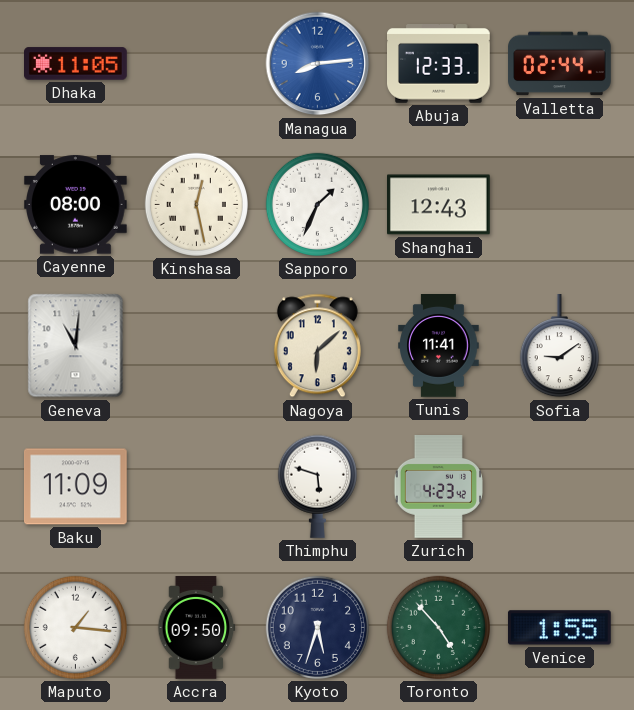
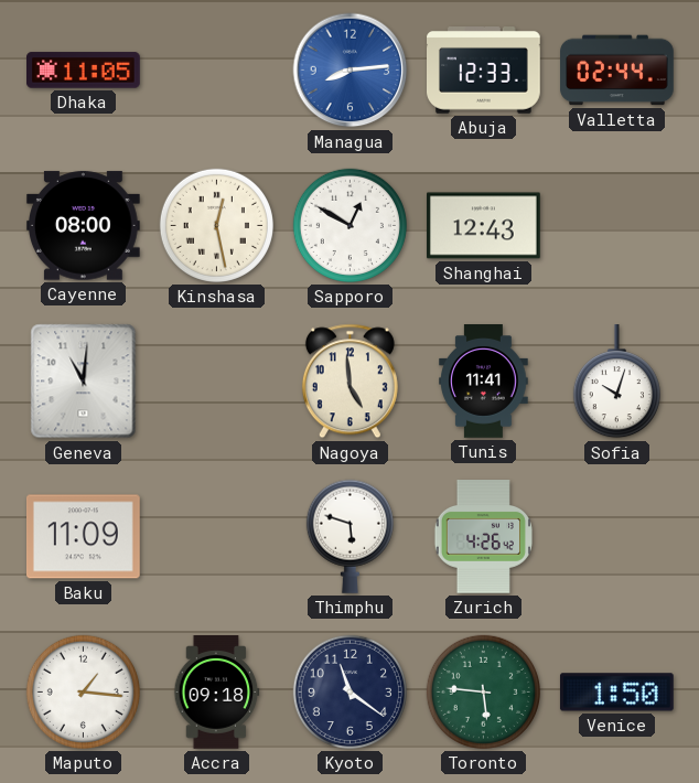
Sapporo: 1:34 -> 12:50
Nagoya: 6:08 -> 4:59
Sofia: 9:09 -> 10:03
Zurich: 4:23 -> 4:26
Accra: 09:50 -> 09:18
Kyoto: 5:33 -> 11:21
Toronto: 4:53 -> 5:46
Venice: 1:55 -> 1:50
